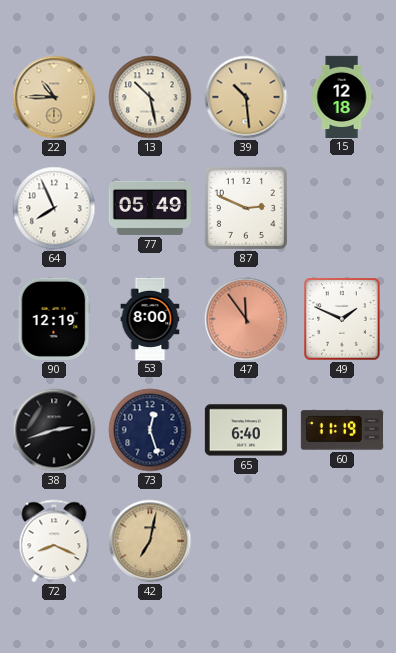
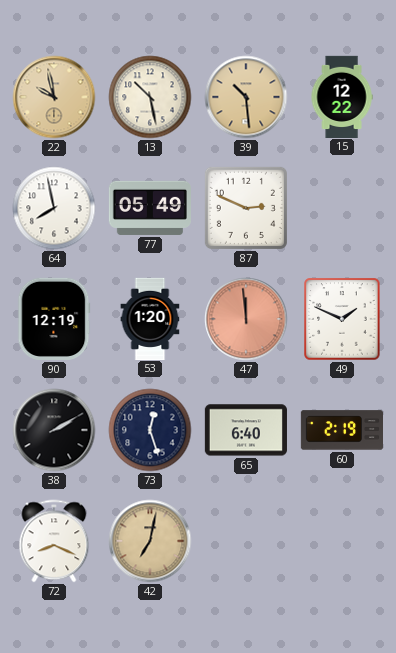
22: 10:45 -> 9:58
15: 12:18 -> 12:22
64: 7:56 -> 7:58
53: 8:00 -> 1:20
47: 11:54 -> 11:59
38: 2:42 -> 2:10
60: 11:19 -> 2:19
